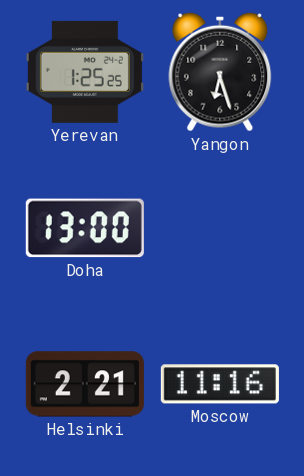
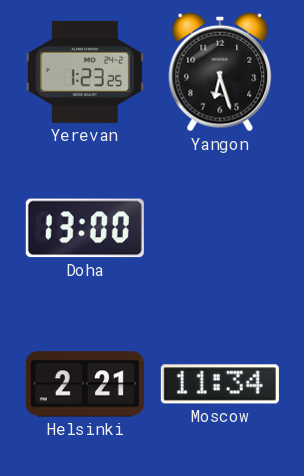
Yerevan: 1:25 -> 1:23
Moscow: 11:16 -> 11:34
